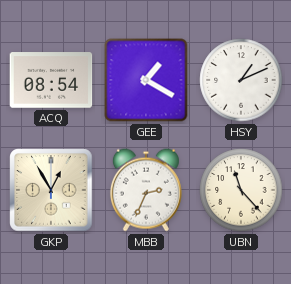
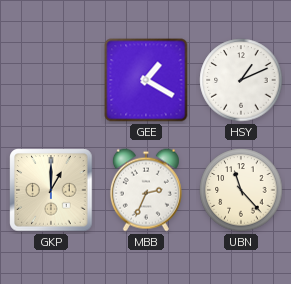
ACQ: 08:54 -> none
GKP: 12:55 -> 1:00
